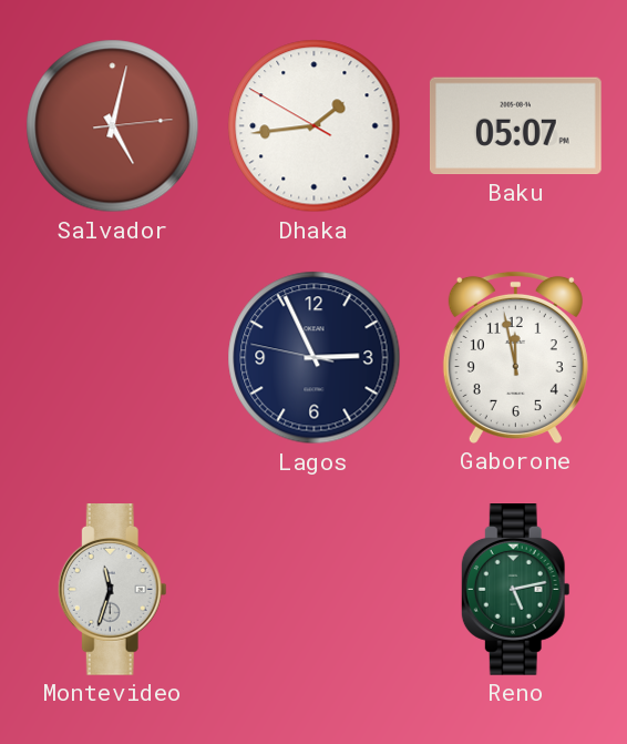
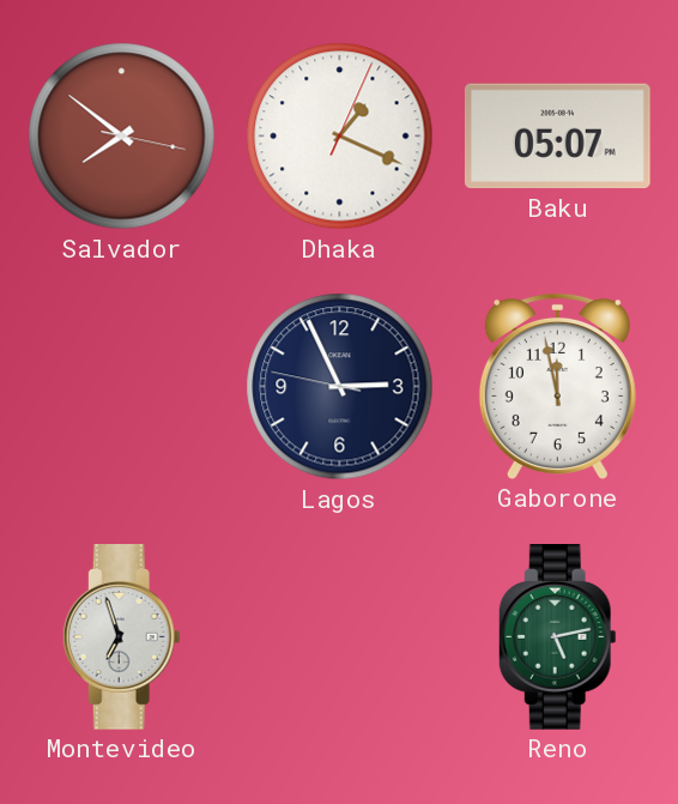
Salvador: 5:02 -> 7:51
Dhaka: 1:43 -> 1:19
Montevideo: 11:33 -> 6:57
